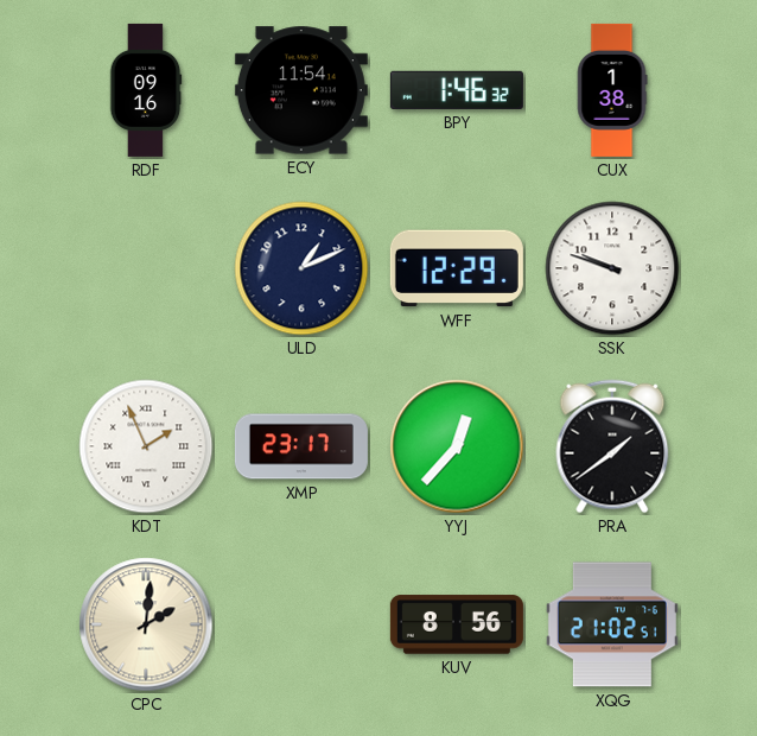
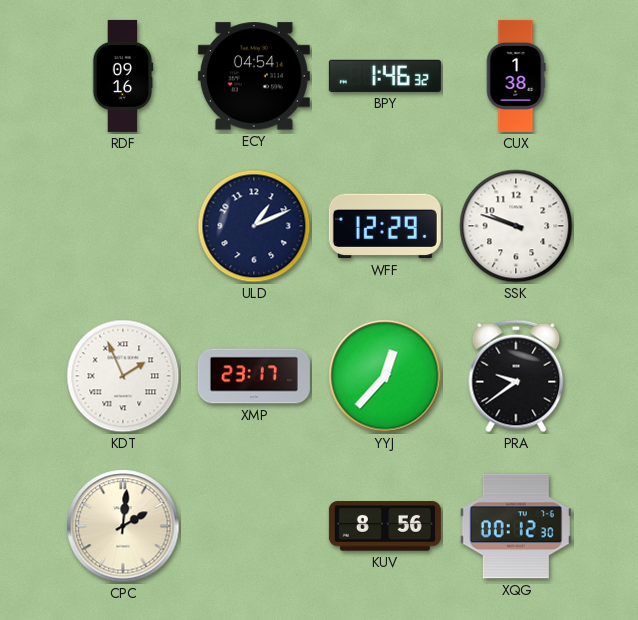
ECY: 11:54 -> 04:54
PRA: 1:39 -> 9:39
XQG: 21:02 -> 00:12
